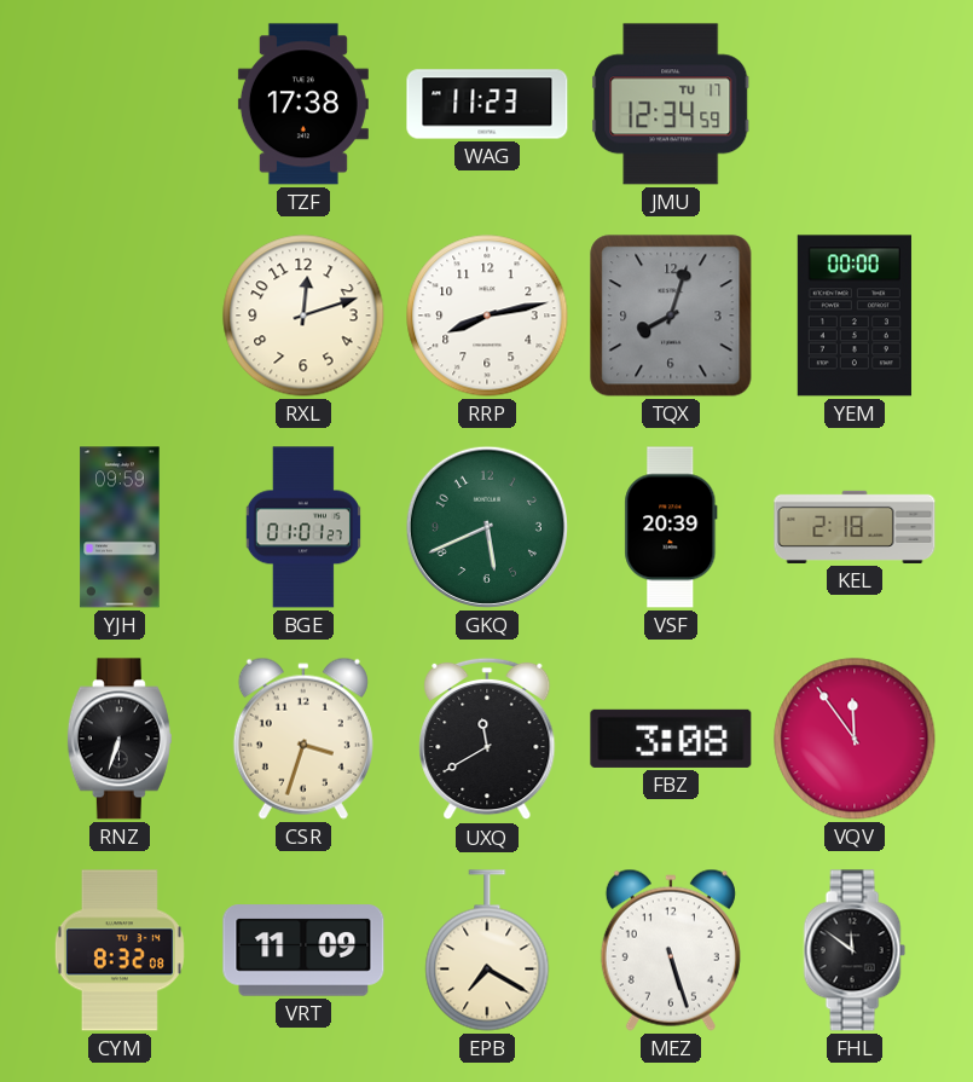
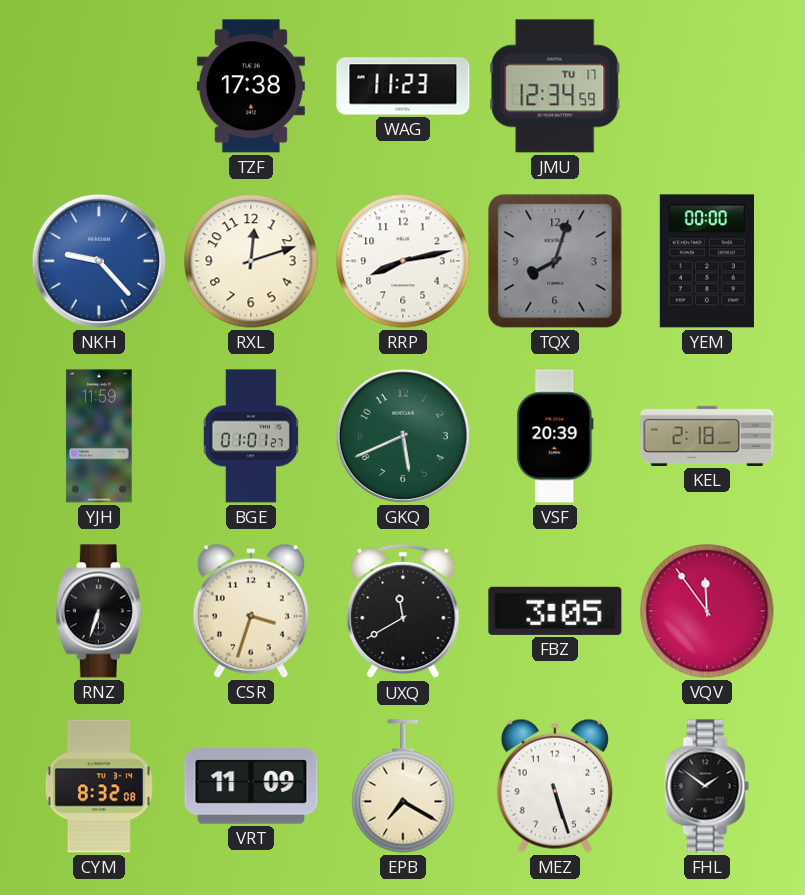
NKH: none -> 9:23
YJH: 09:59 -> 11:59
FBZ: 3:08 -> 3:05
FHL: 11:51 -> 1:51
